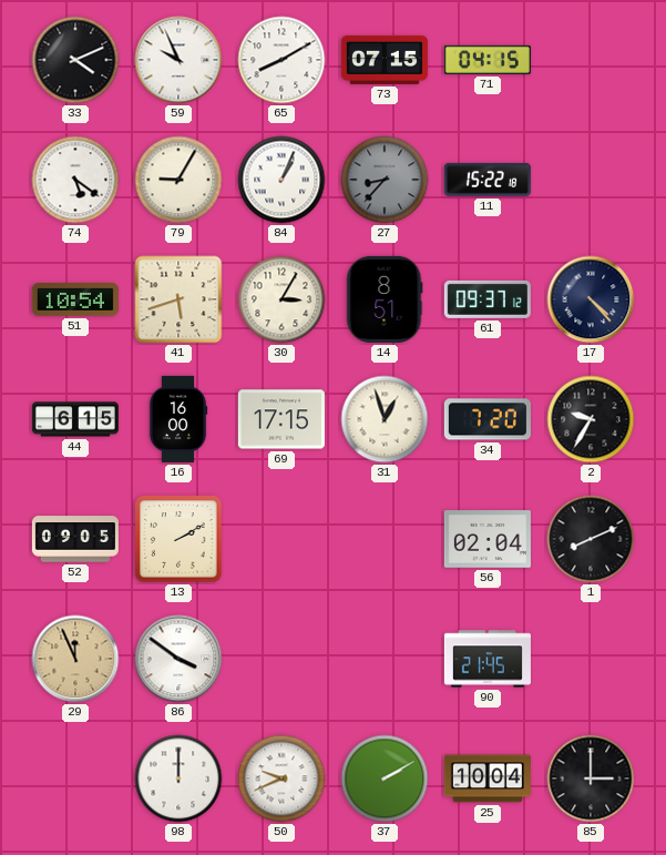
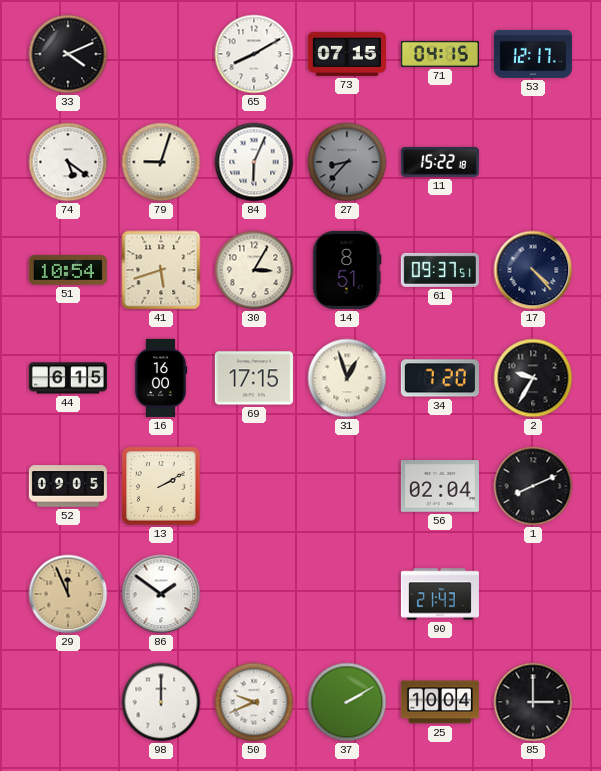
59: 9:56 -> none
53: none -> 12:17
79: 9:05 -> 9:03
84: 1:04 -> 6:04
61: 09:37:12 -> 09:37:51
86: 3:51 -> 1:51
90: 21:45 -> 21:43
